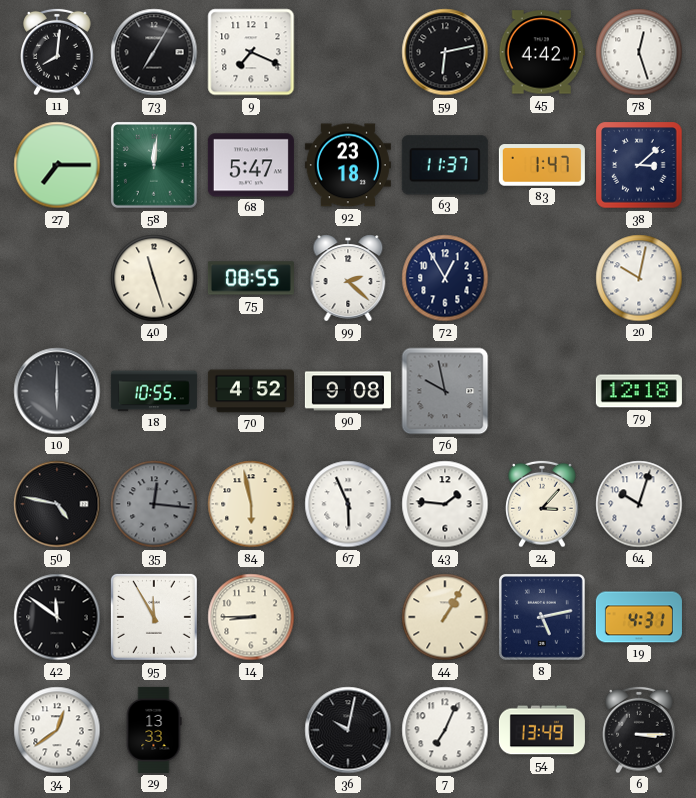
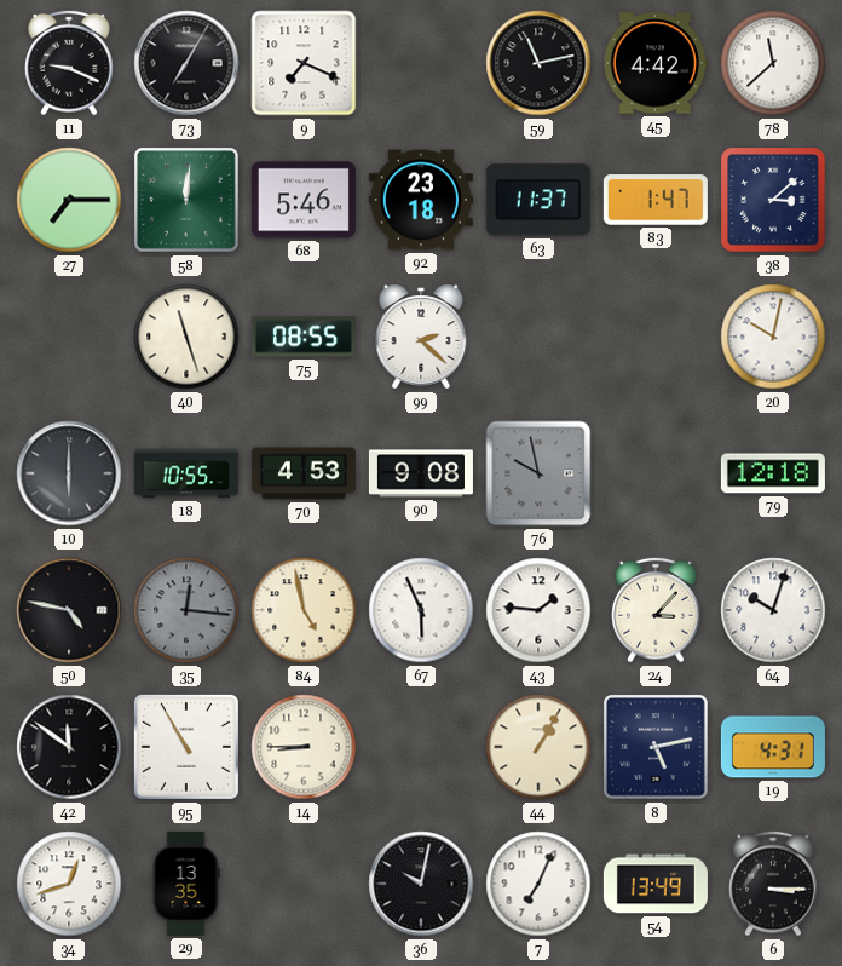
11: 8:01 -> 9:19
59: 6:13 -> 11:13
78: 12:27 -> 11:38
68: 5:47 -> 5:46
72: 12:55 -> none
70: 4:52 -> 4:53
84: 5:58 -> 4:58
95: 11:55 -> 10:55
34: 12:39 -> 12:42
29: 13:33 -> 13:35
